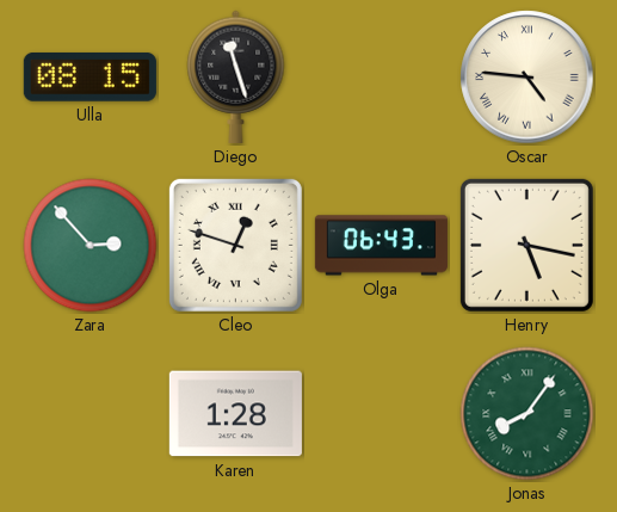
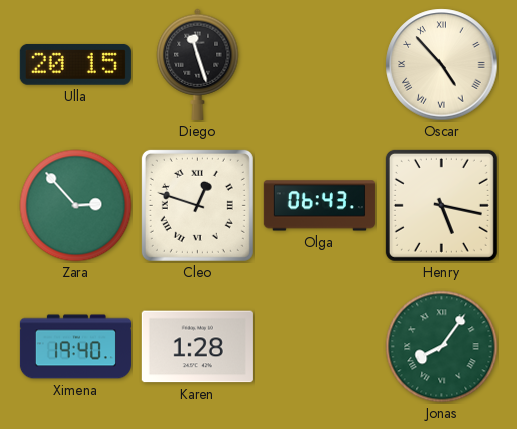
Ulla: 08:15 -> 20:15
Oscar: 4:46 -> 4:53
Ximena: none -> 19:40
